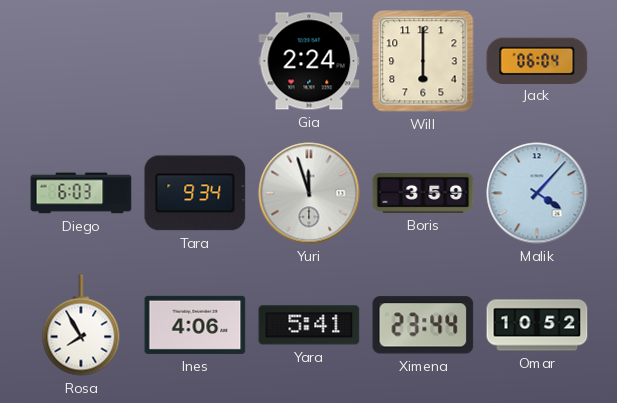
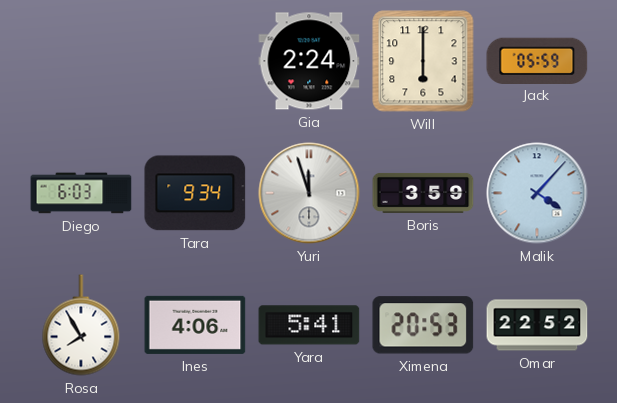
Jack: 06:04 -> 05:59
Ximena: 23:44 -> 20:53
Omar: 10:52 -> 22:52
